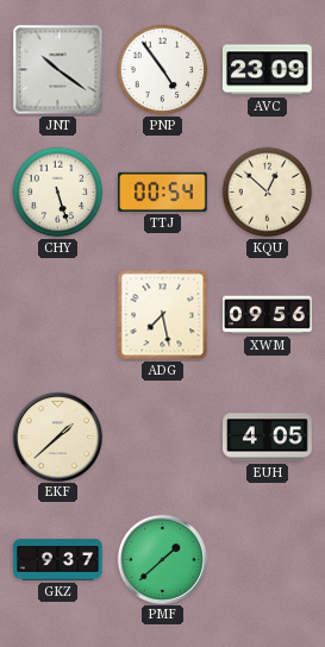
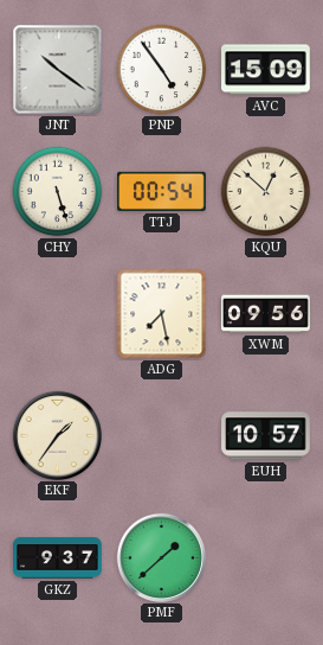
AVC: 23:09 -> 15:09
EKF: 1:38 -> 1:36
EUH: 4:05 -> 10:57
